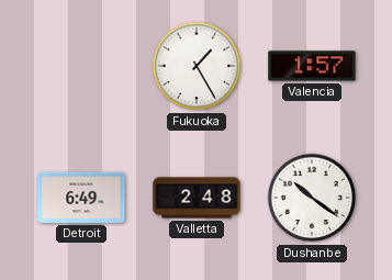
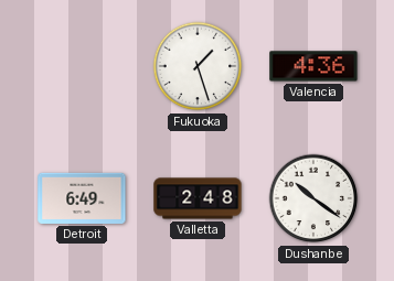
Fukuoka: 1:25 -> 1:27
Valencia: 1:57 -> 4:36
